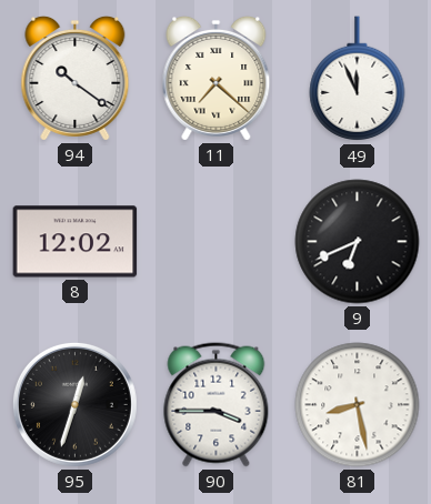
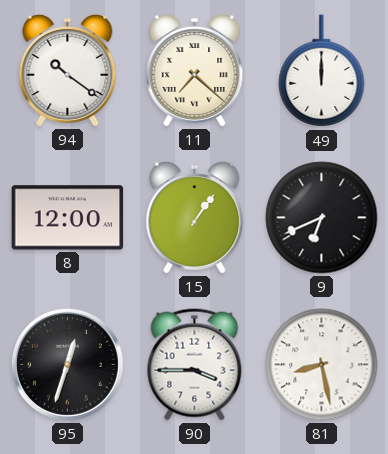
49: 11:56 -> 12:00
8: 12:02 -> 12:00
15: none -> 1:06
